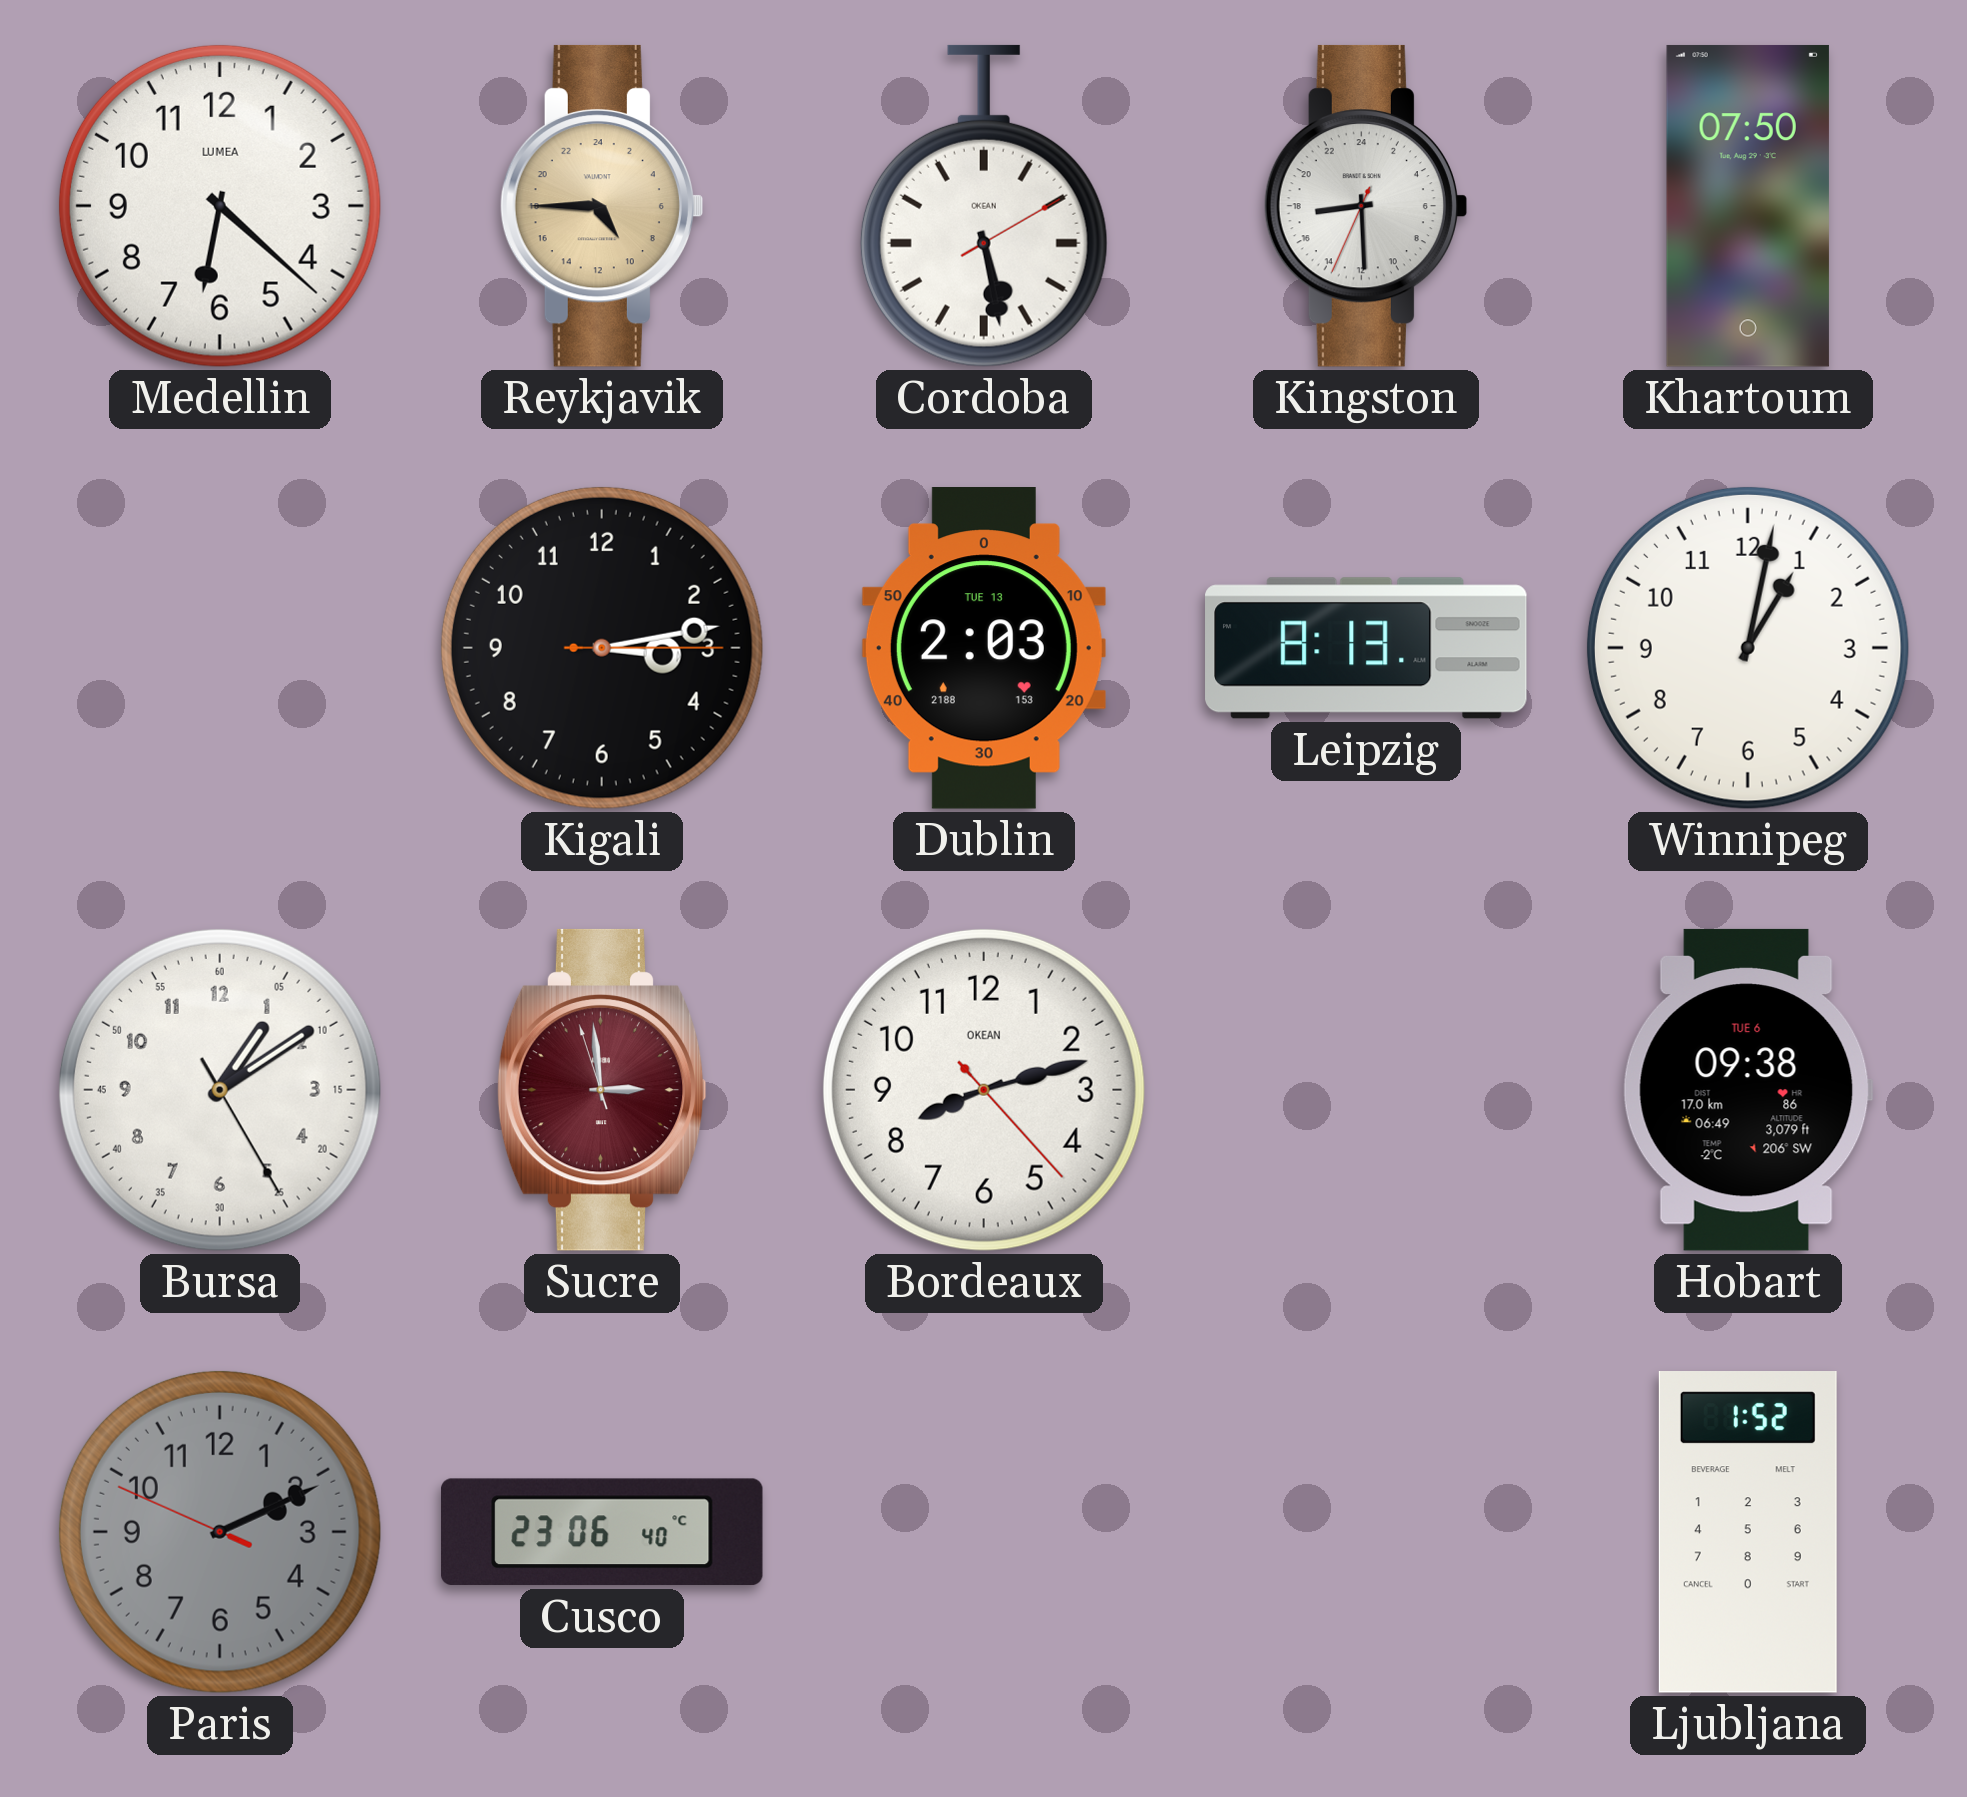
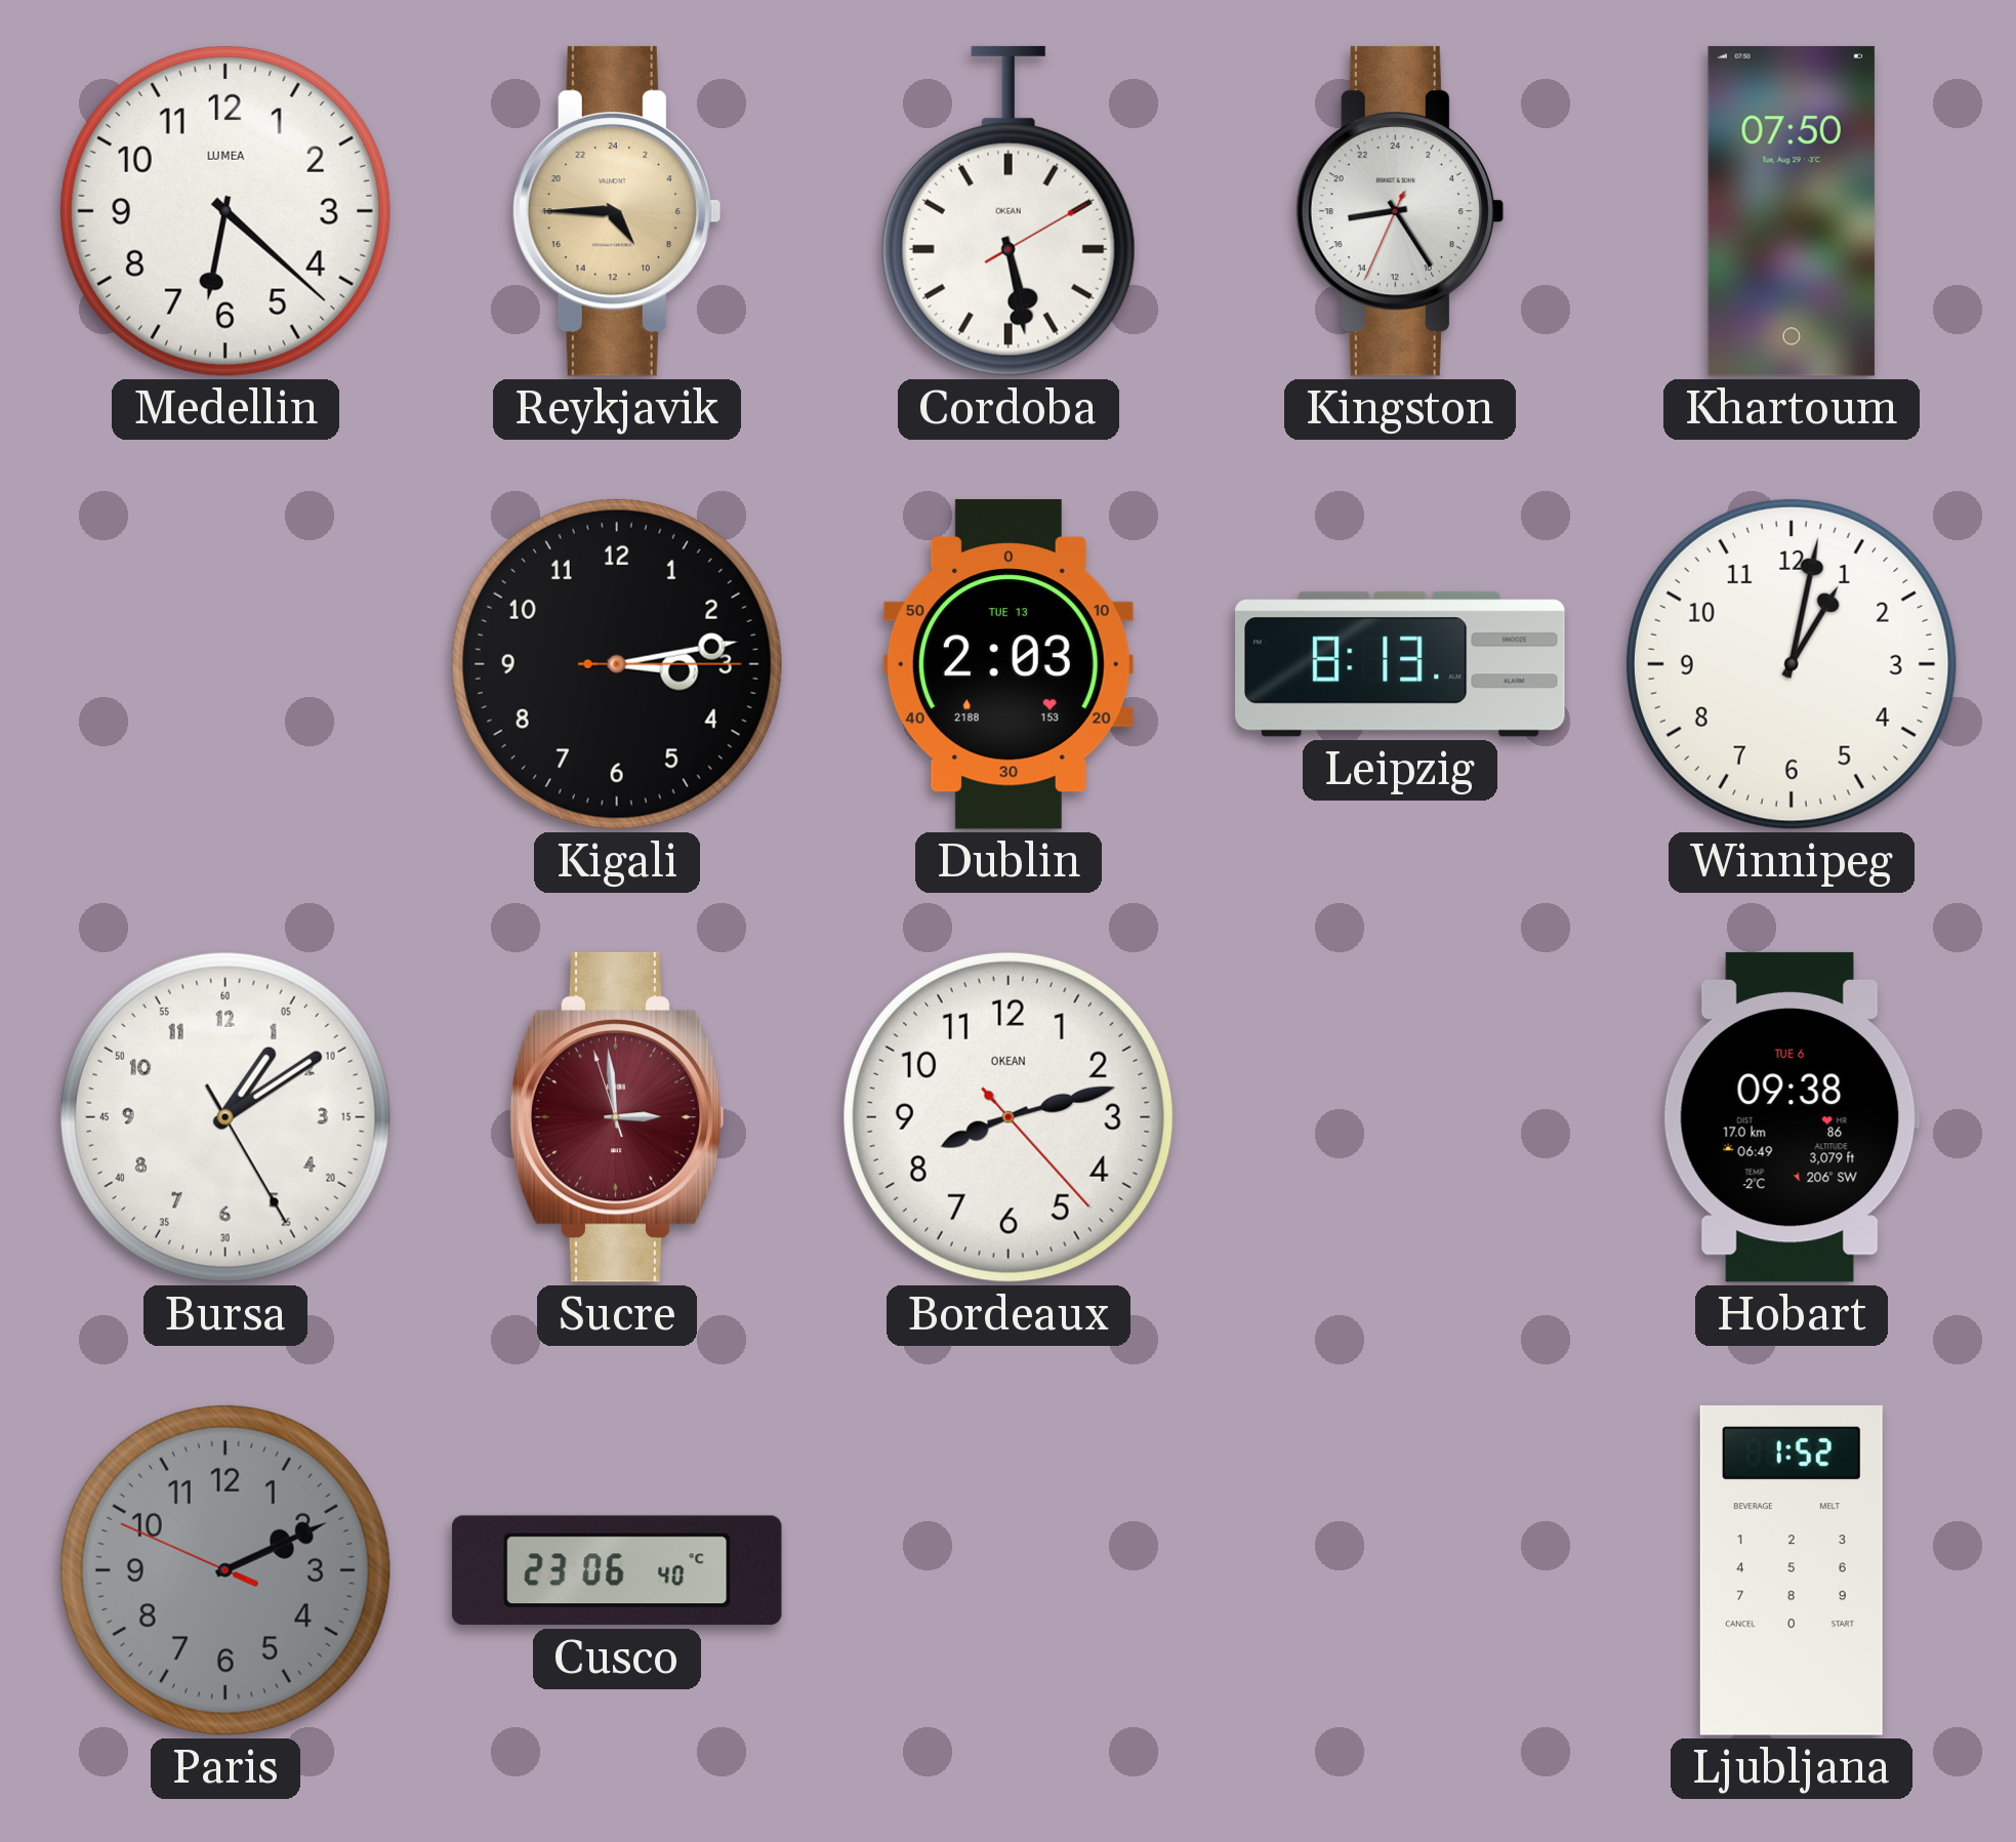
Kingston: 17:29 -> 17:24
